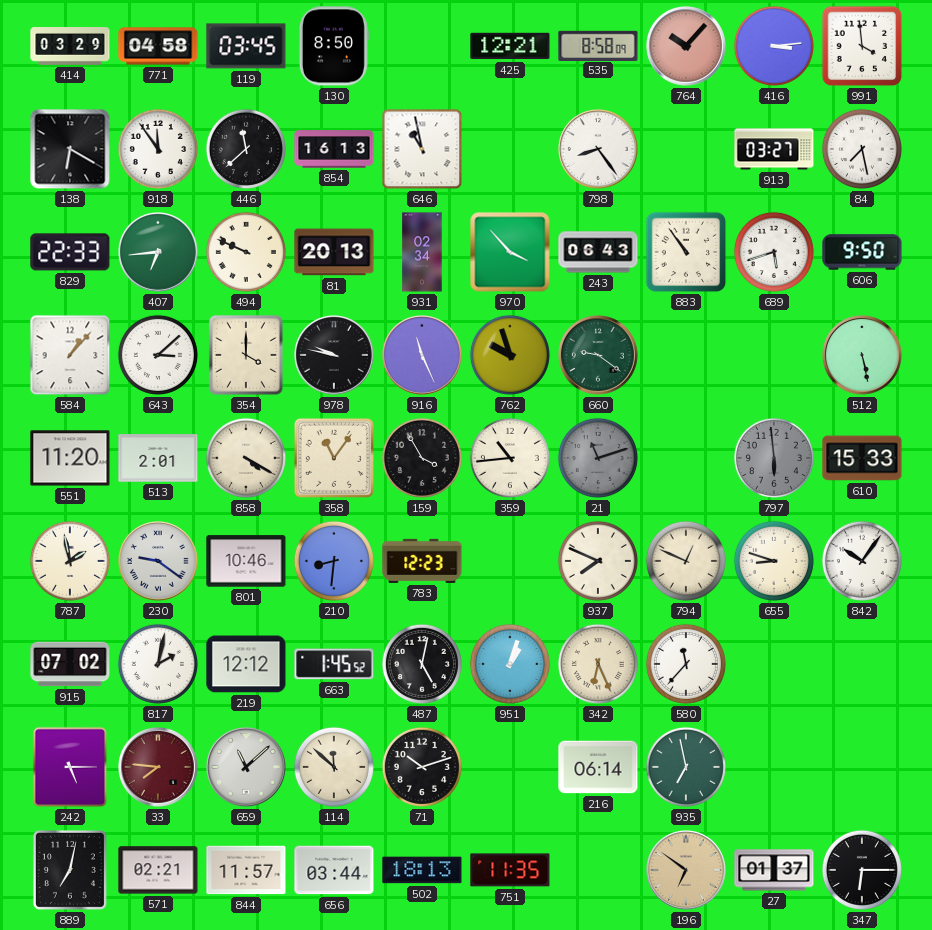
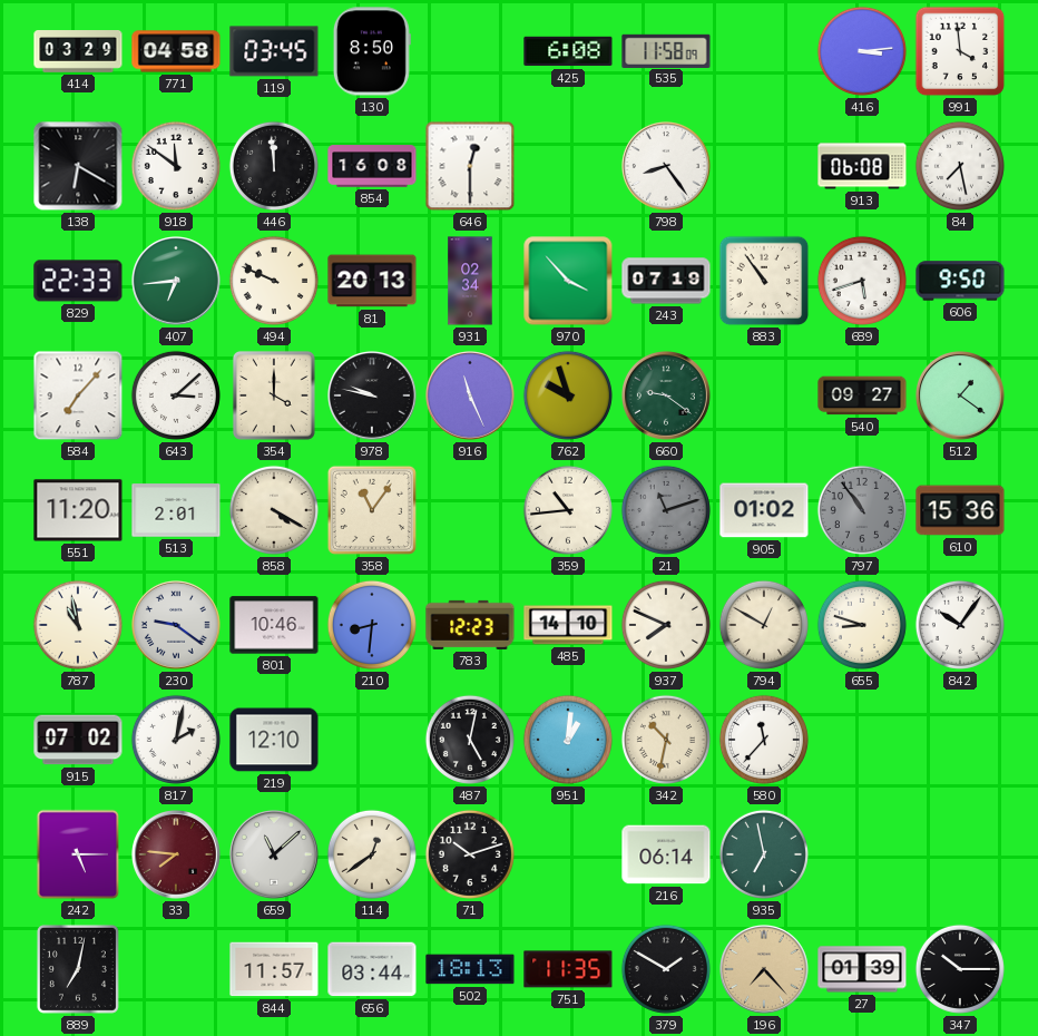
425: 12:21 -> 6:08
535: 8:58 -> 11:58
764: 10:07 -> none
918: 11:54 -> 11:51
446: 11:38 -> 11:59
854: 16:13 -> 16:08
646: 10:58 -> 12:30
913: 03:27 -> 06:08
243: 06:43 -> 07:19
584: 1:07 -> 7:07
540: none -> 09:27
512: 5:28 -> 1:21
159: 3:55 -> none
905: none -> 01:02
797: 5:59 -> 10:54
610: 15:33 -> 15:36
787: 1:58 -> 10:58
485: none -> 14:10
794: 12:49 -> 12:50
219: 12:12 -> 12:10
663: 1:45 -> none
951: 1:03 -> 1:01
342: 6:26 -> 10:32
114: 11:52 -> 12:39
571: 02:21 -> none
379: none -> 1:50
196: 6:51 -> 7:23
27: 01:37 -> 01:39
347: 6:15 -> 10:15
